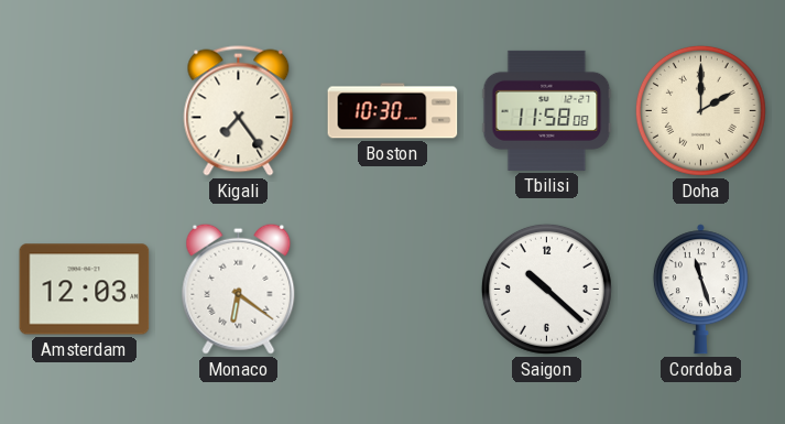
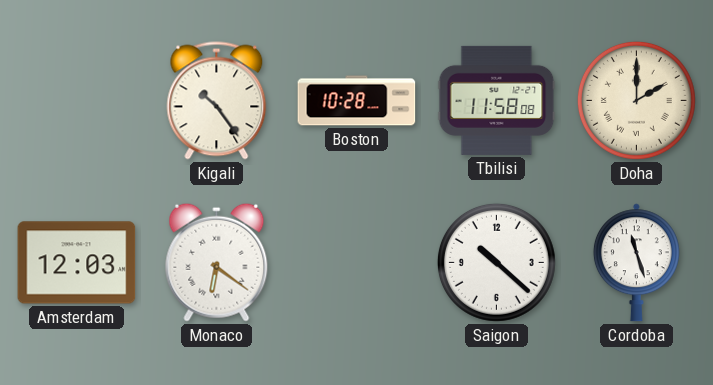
Kigali: 7:24 -> 10:24
Boston: 10:30 -> 10:28
